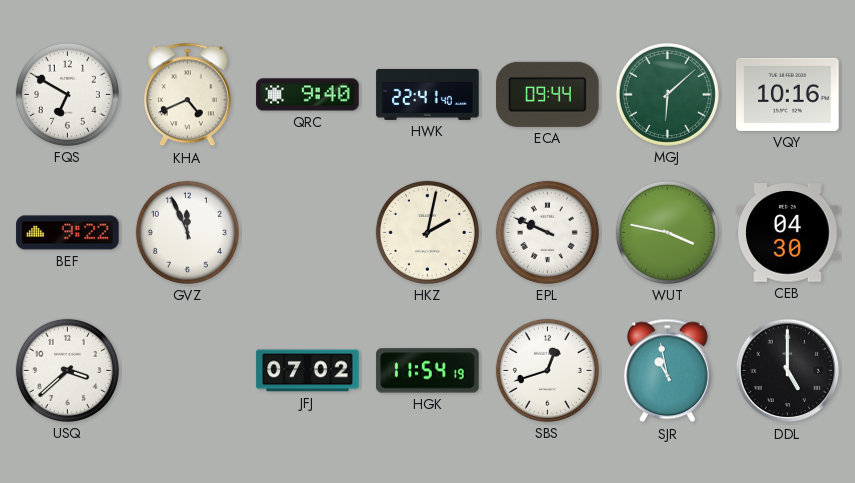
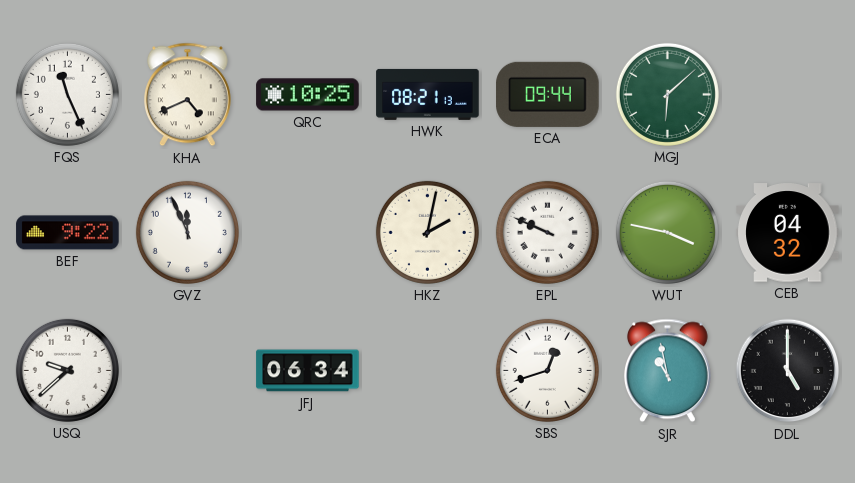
FQS: 6:50 -> 11:26
QRC: 9:40 -> 10:25
HWK: 22:41 -> 08:21
VQY: 10:16 -> none
CEB: 04:30 -> 04:32
USQ: 3:38 -> 9:38
JFJ: 07:02 -> 06:34
HGK: 11:54 -> none
